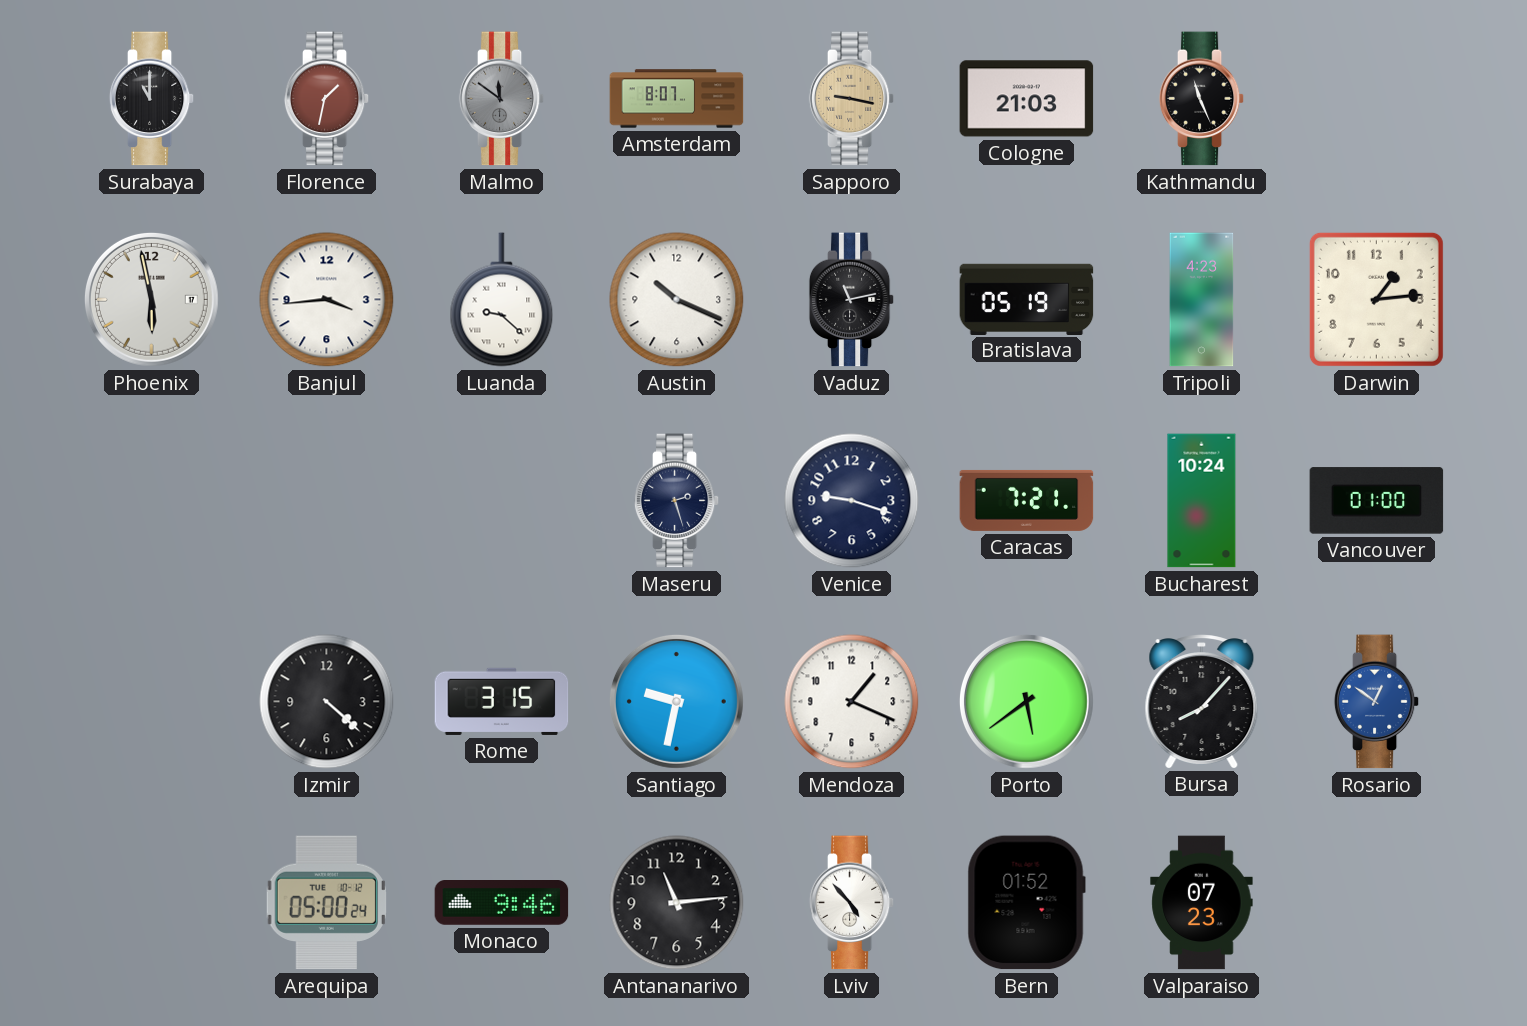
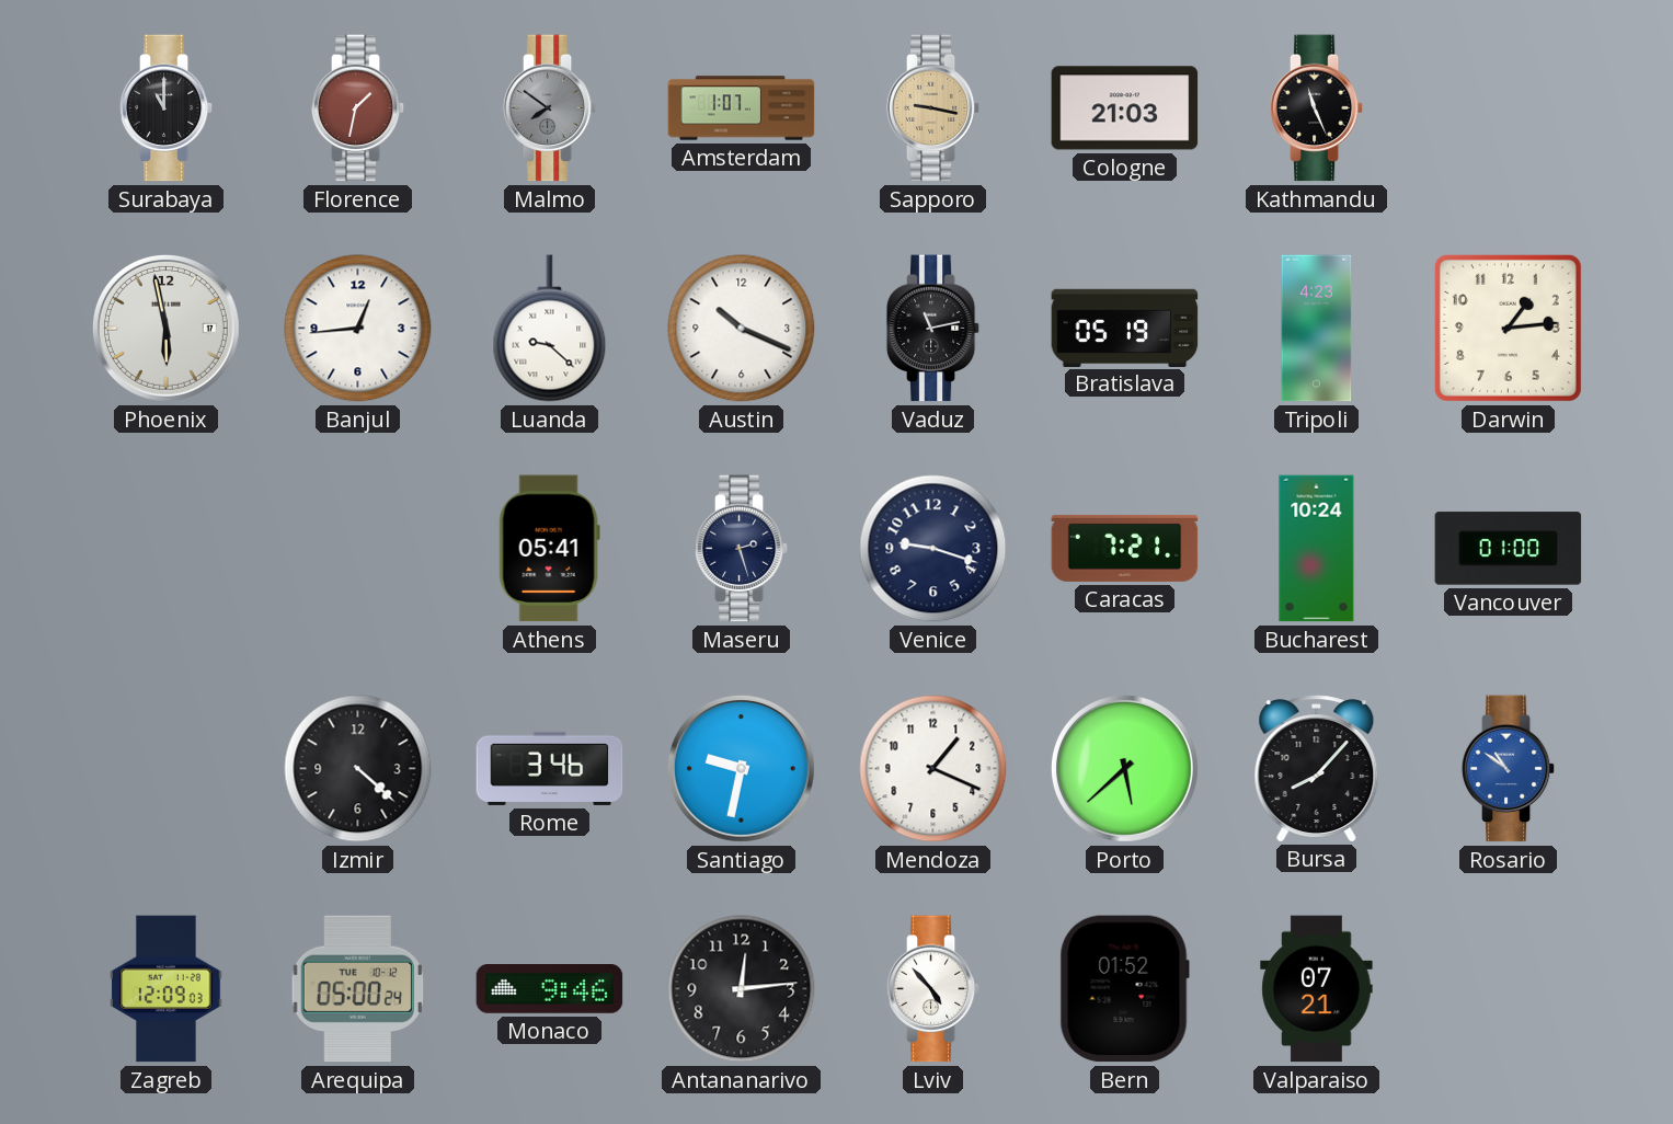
Malmo: 11:51 -> 7:51
Amsterdam: 8:07 -> 1:07
Banjul: 3:44 -> 12:44
Athens: none -> 05:41
Rome: 3:15 -> 3:46
Porto: 5:39 -> 5:38
Rosario: 12:51 -> 10:51
Zagreb: none -> 12:09
Antananarivo: 11:14 -> 12:14
Valparaiso: 07:23 -> 07:21
